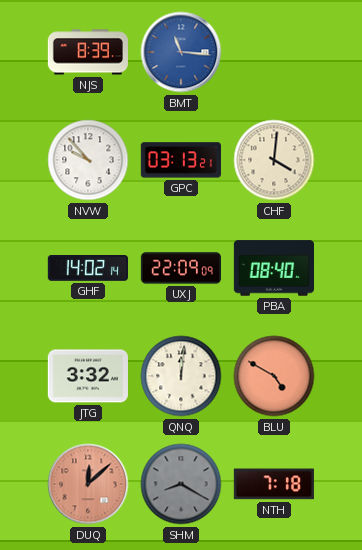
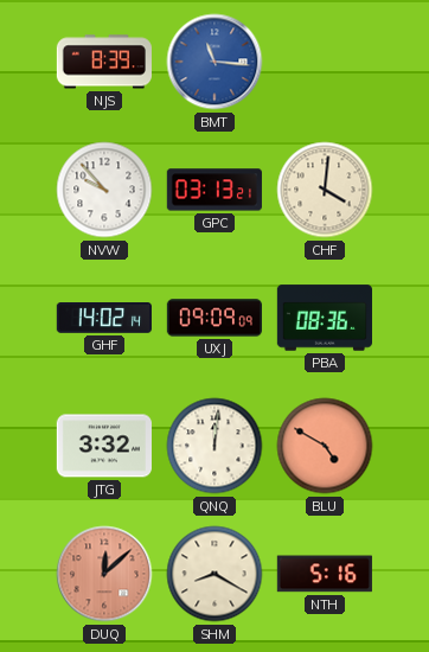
UXJ: 22:09 -> 09:09
PBA: 08:40 -> 08:36
SHM dial: grey -> cream
NTH: 7:18 -> 5:16
